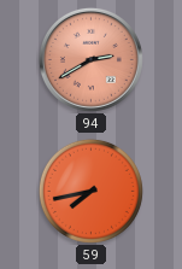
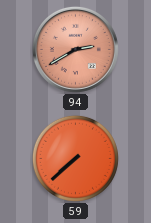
59: 7:43 -> 7:38
